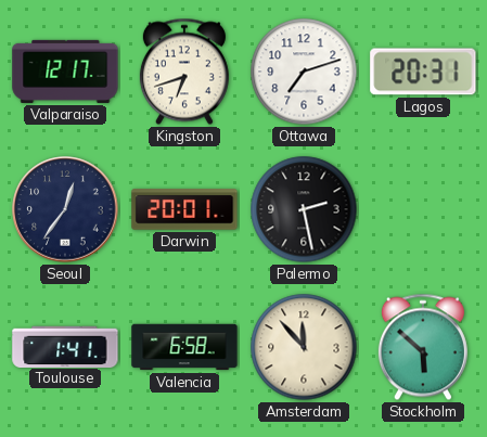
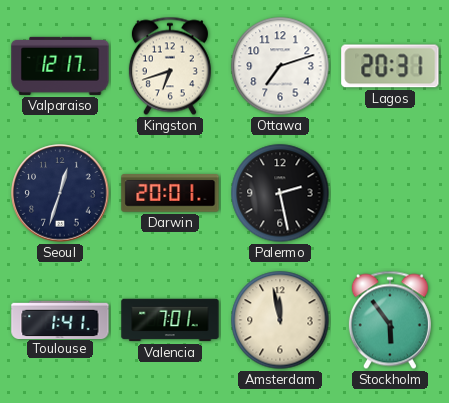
Seoul: 12:36 -> 12:33
Valencia: 6:58 -> 7:01
Amsterdam: 11:53 -> 11:58
Stockholm: 5:52 -> 5:54
